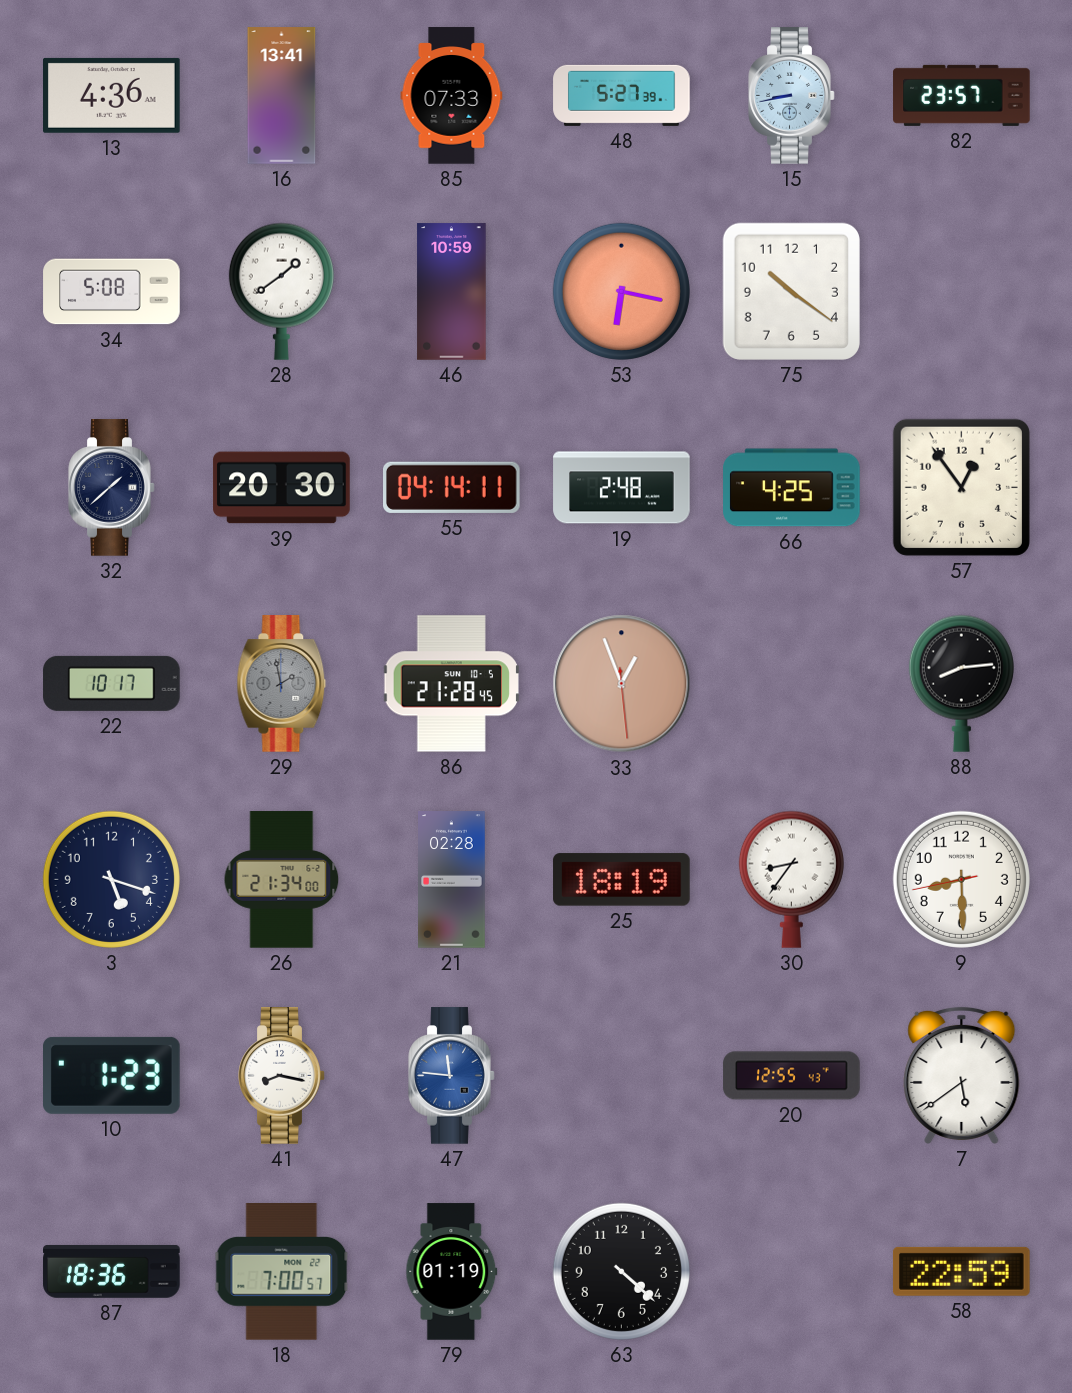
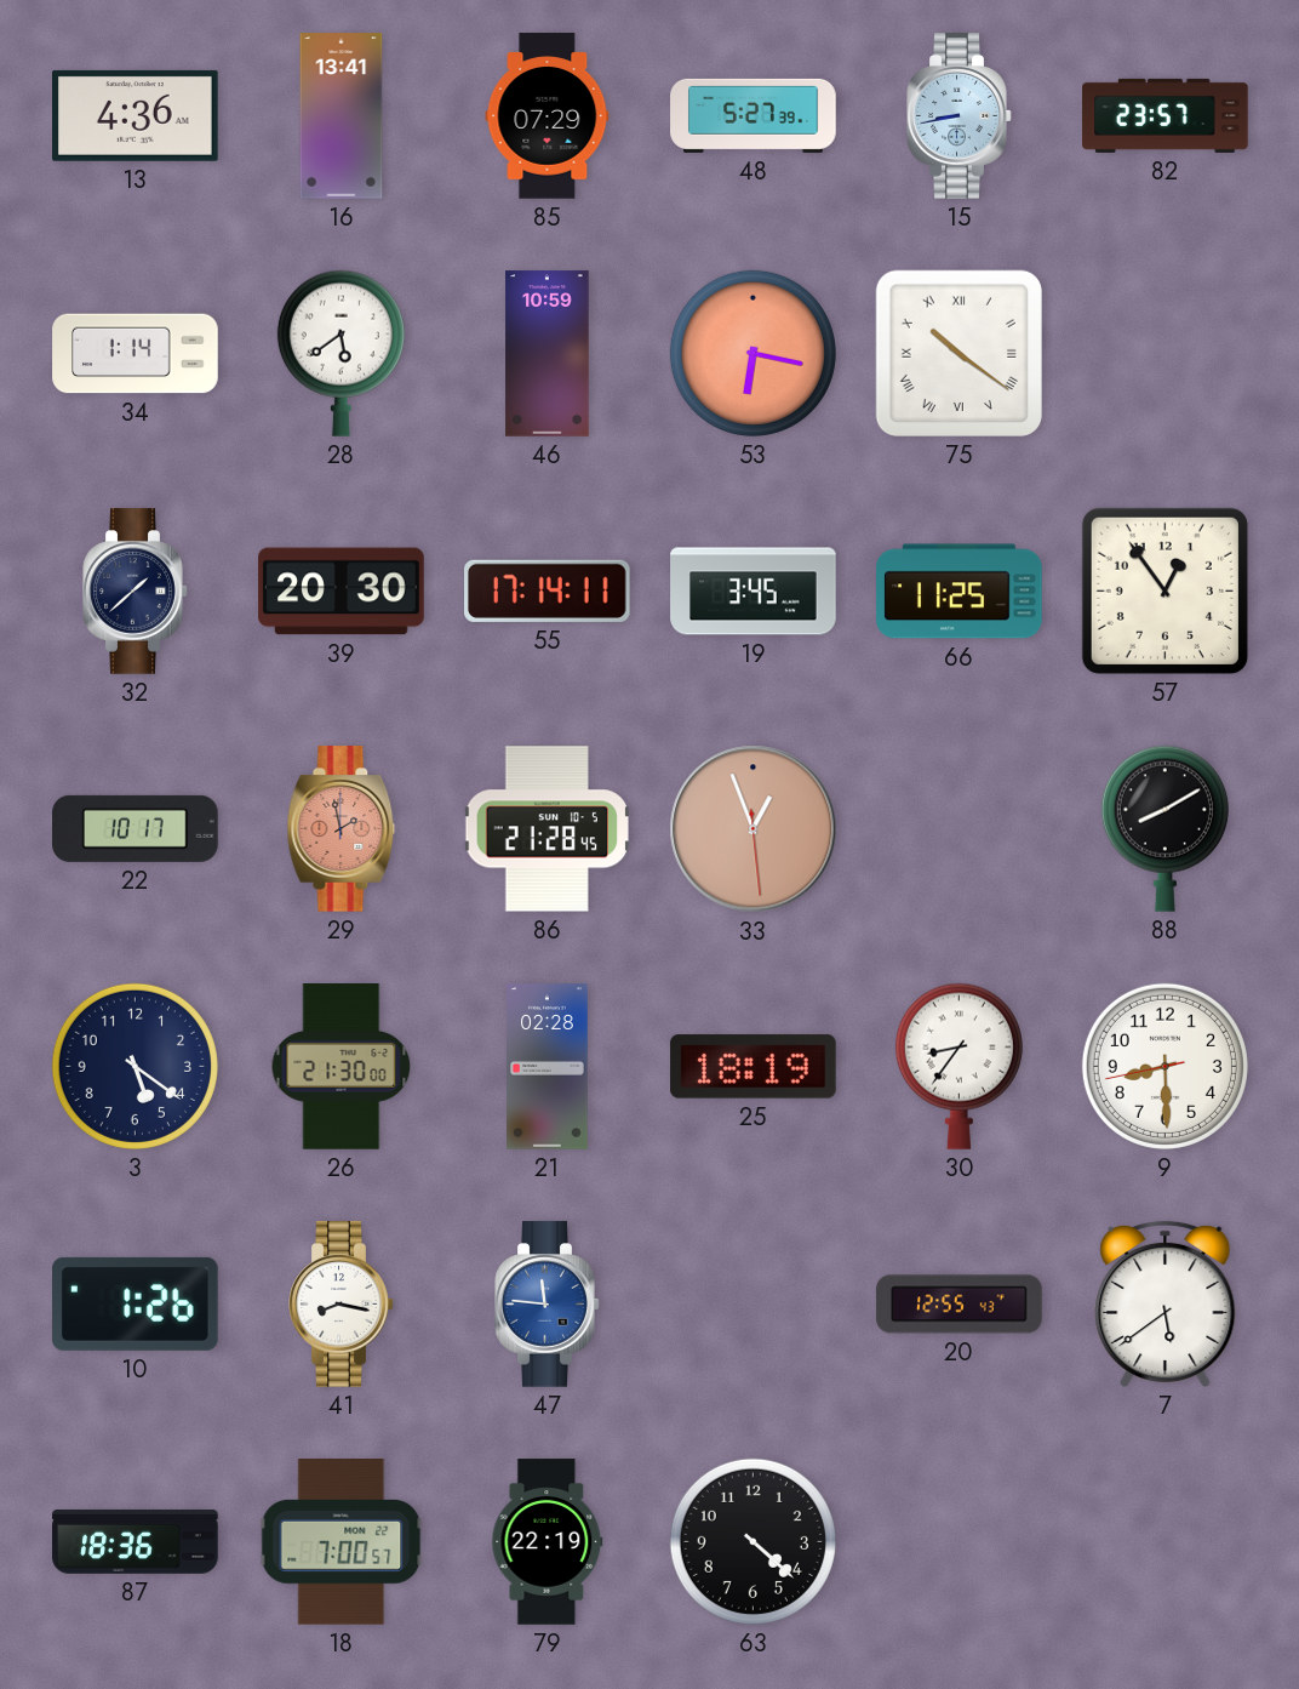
85: 07:33 -> 07:29
34: 5:08 -> 1:14
28: 1:39 -> 5:39
75 numerals: Arabic -> Roman
55: 04:14 -> 17:14
19: 2:48 -> 3:45
66: 4:25 -> 11:25
29 dial: grey -> salmon
88: 8:14 -> 8:10
3: 5:18 -> 5:21
26: 21:34 -> 21:30
10: 1:23 -> 1:26
79: 01:19 -> 22:19
58: 22:59 -> none
